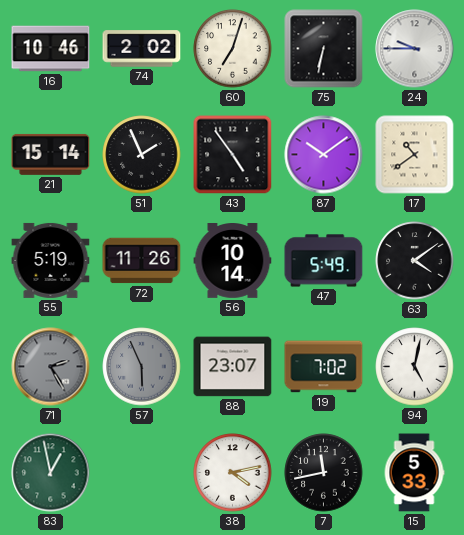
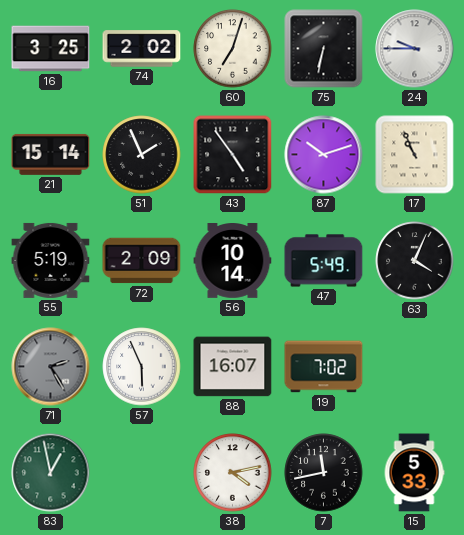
16: 10:46 -> 3:25
87: 10:09 -> 10:12
17: 10:39 -> 10:56
72: 11:26 -> 2:09
63: 4:09 -> 4:04
57 dial: grey -> white
88: 23:07 -> 16:07
94: 5:02 -> none
